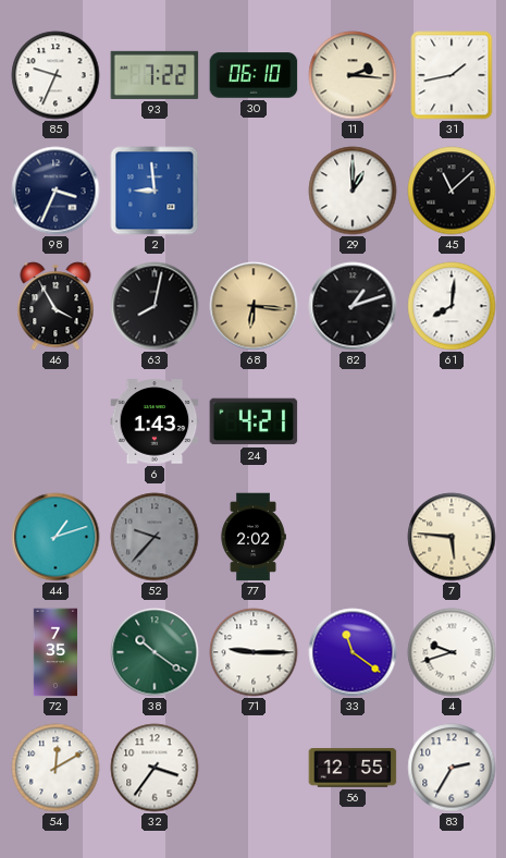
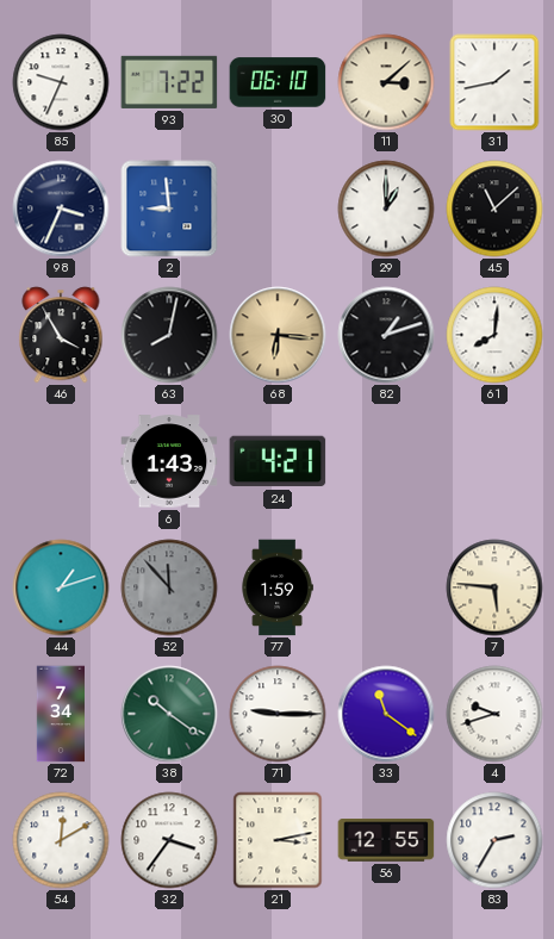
11: 2:16 -> 3:08
52: 9:37 -> 11:53
77: 2:02 -> 1:59
72: 7:35 -> 7:34
21: none -> 3:13
